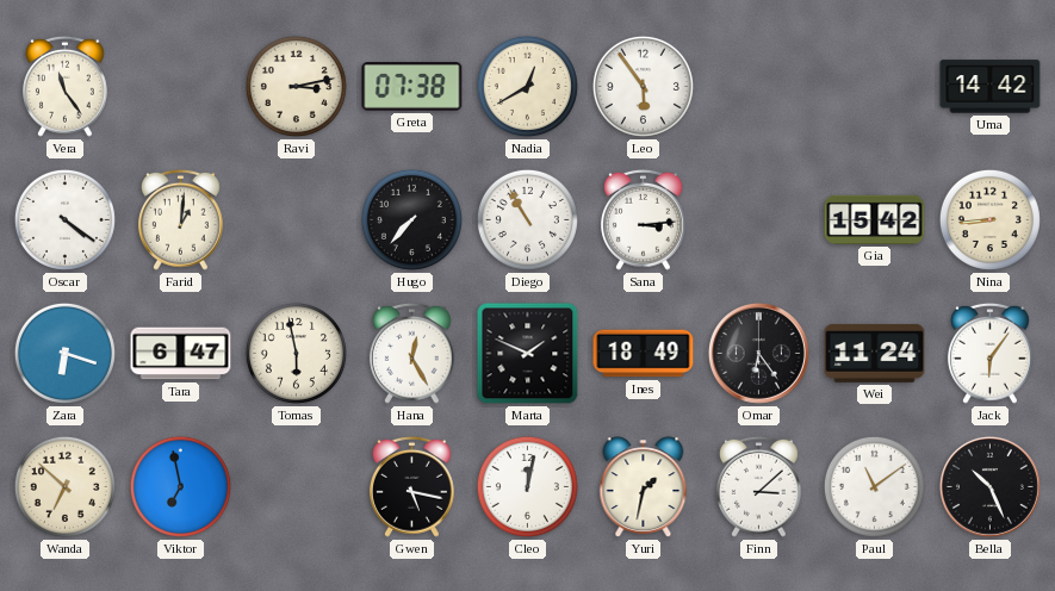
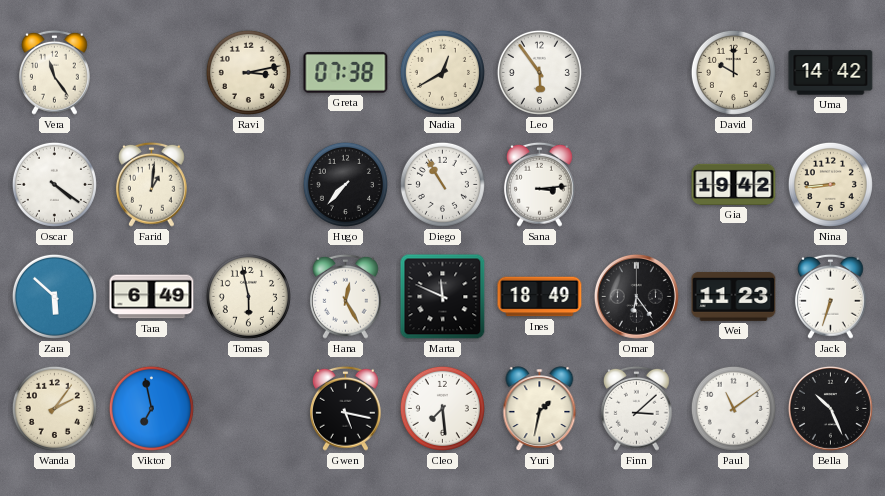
David: none -> 10:00
Gia: 15:42 -> 19:42
Zara: 6:18 -> 5:52
Tara: 6:47 -> 6:49
Marta: 1:49 -> 11:49
Wei: 11:24 -> 11:23
Jack: 6:06 -> 6:33
Wanda: 6:52 -> 2:06
Cleo: 12:02 -> 7:29
